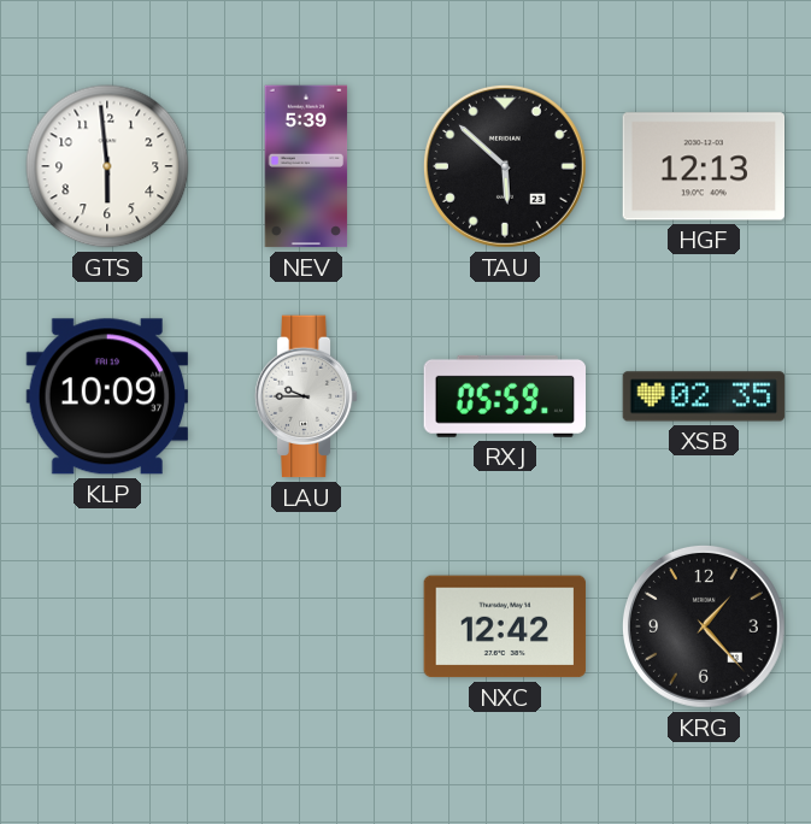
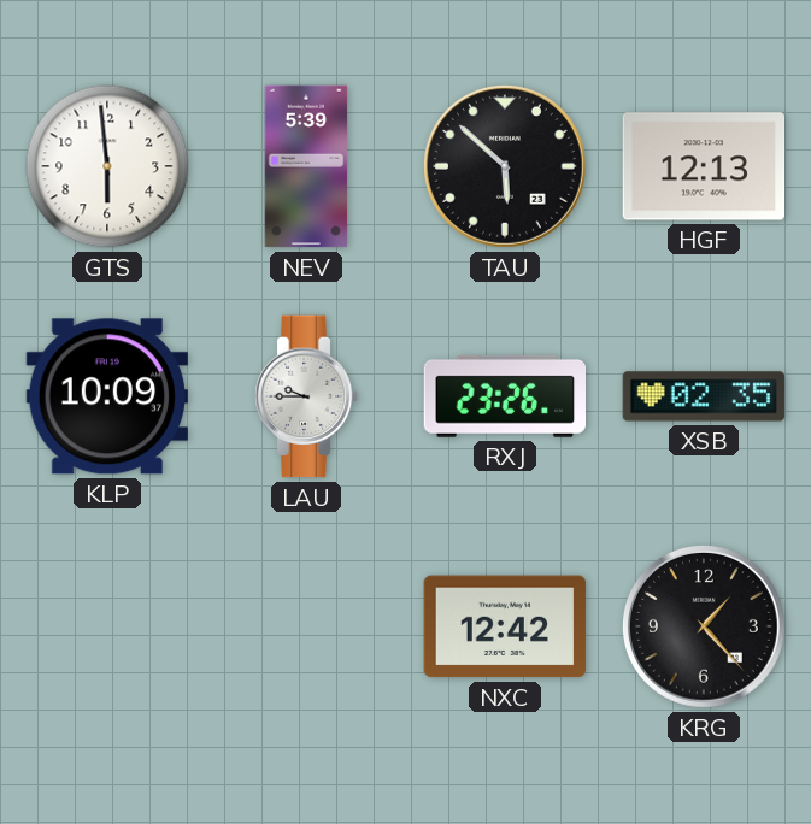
RXJ: 05:59 -> 23:26
